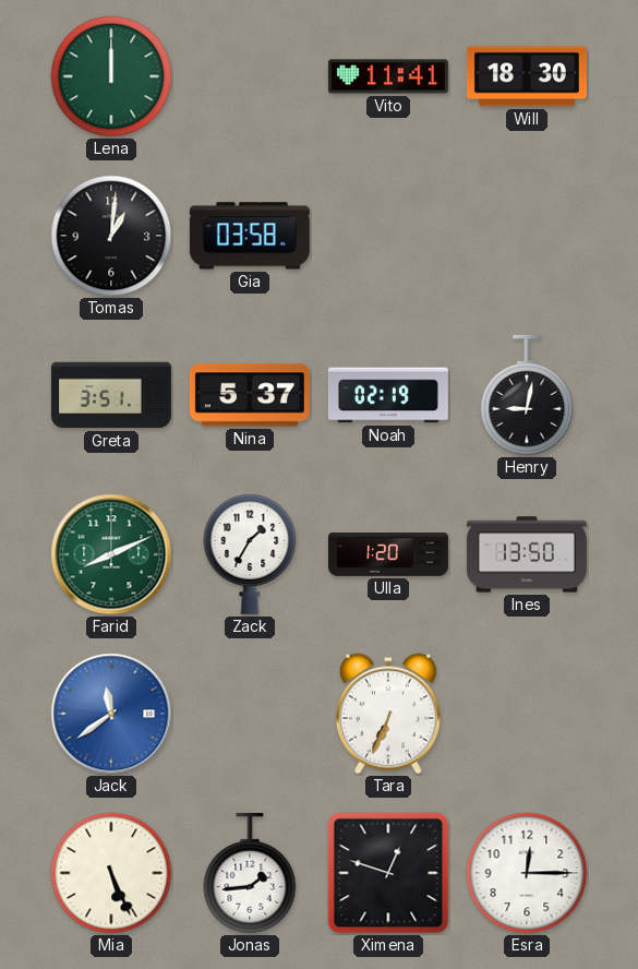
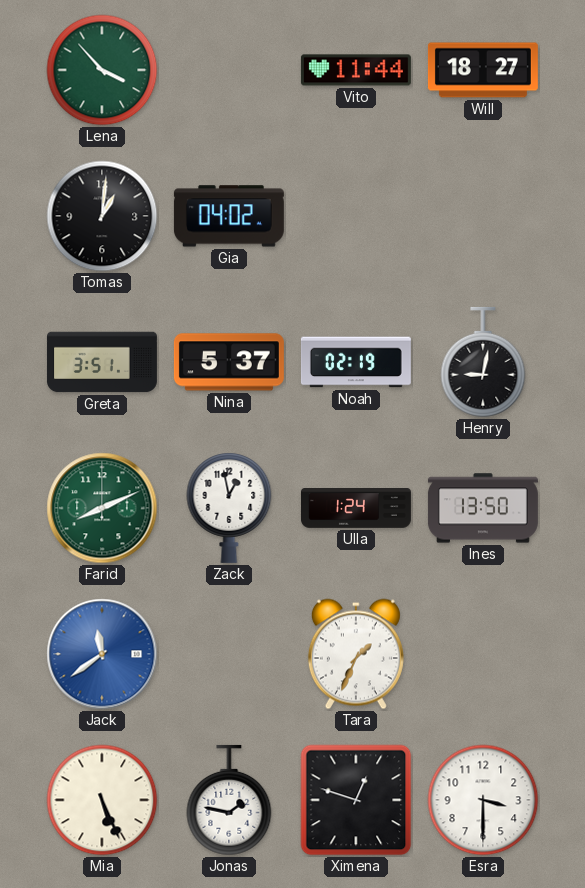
Lena: 12:00 -> 3:53
Vito: 11:41 -> 11:44
Will: 18:30 -> 18:27
Gia: 03:58 -> 04:02
Zack: 1:35 -> 12:58
Ulla: 1:20 -> 1:24
Tara: 6:34 -> 1:34
Jonas: 1:44 -> 1:47
Esra: 12:15 -> 3:30
